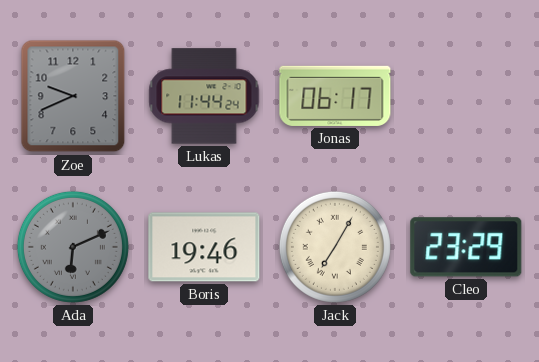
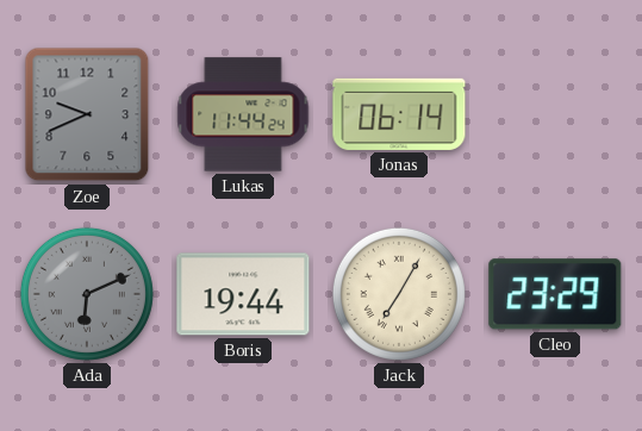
Jonas: 06:17 -> 06:14
Boris: 19:46 -> 19:44
